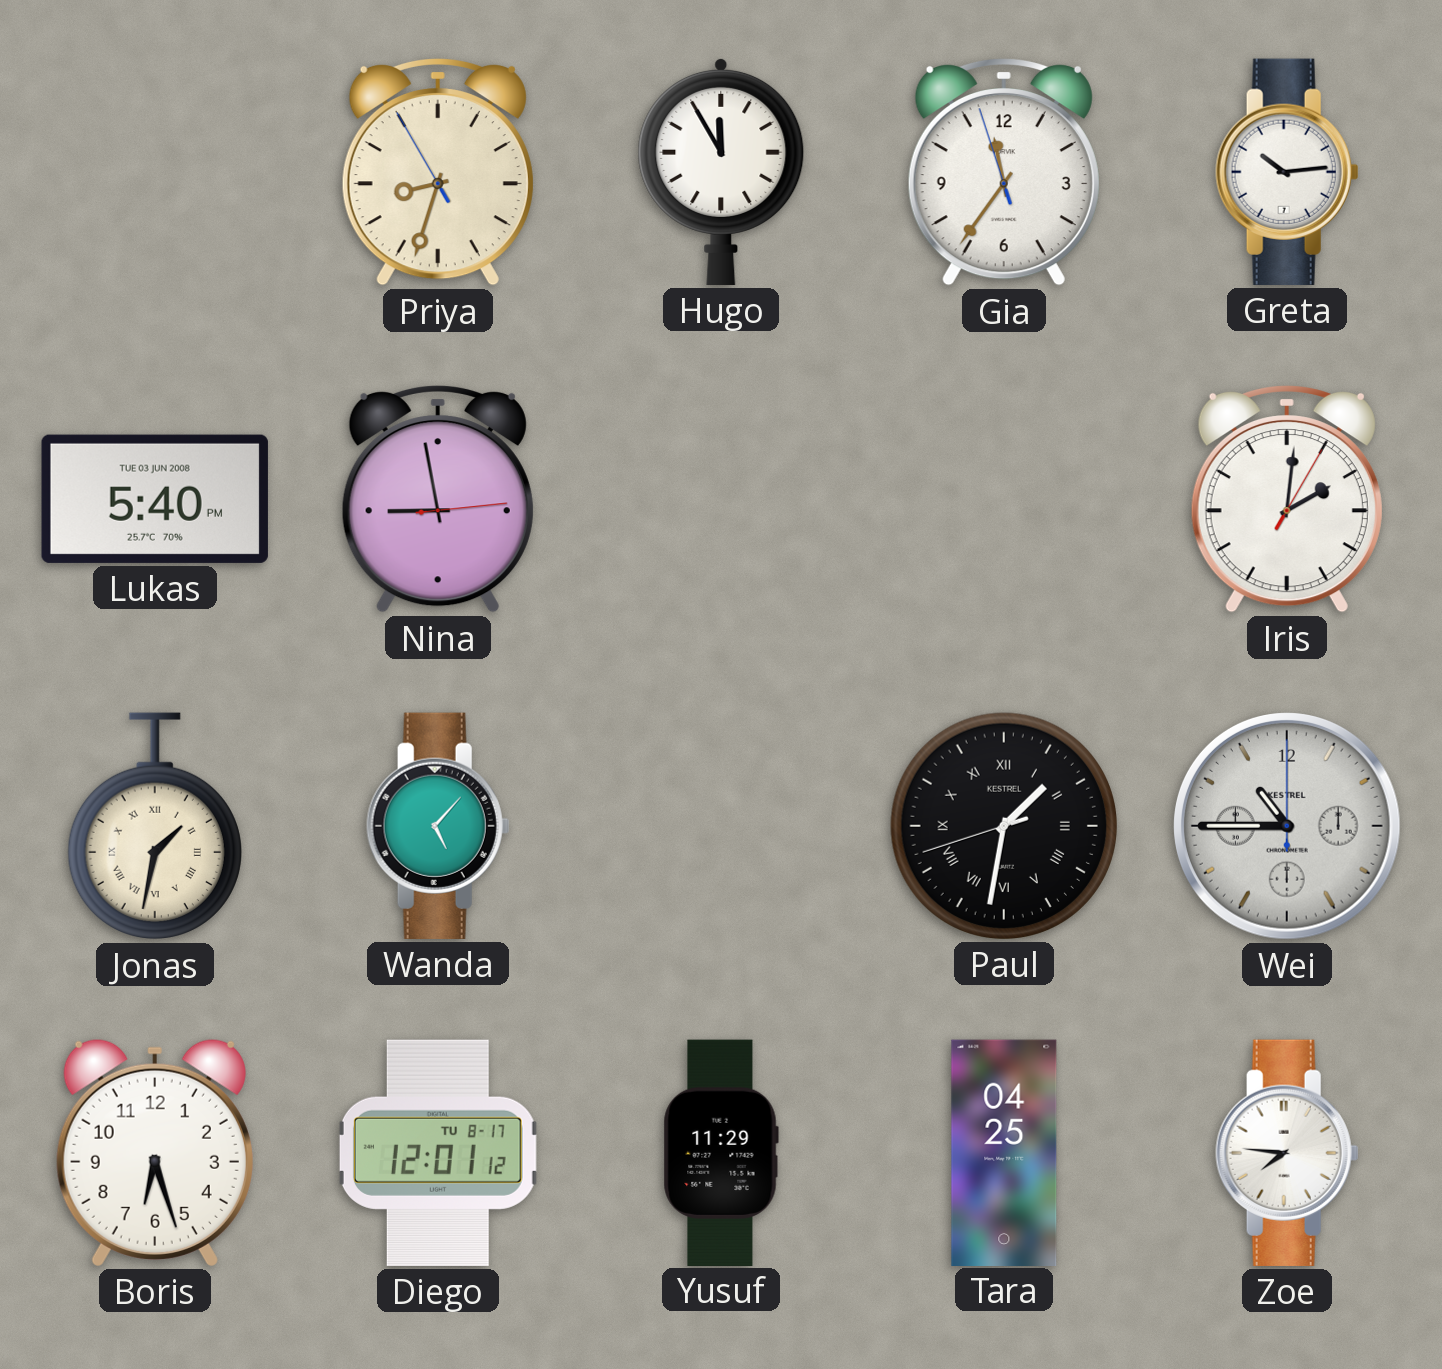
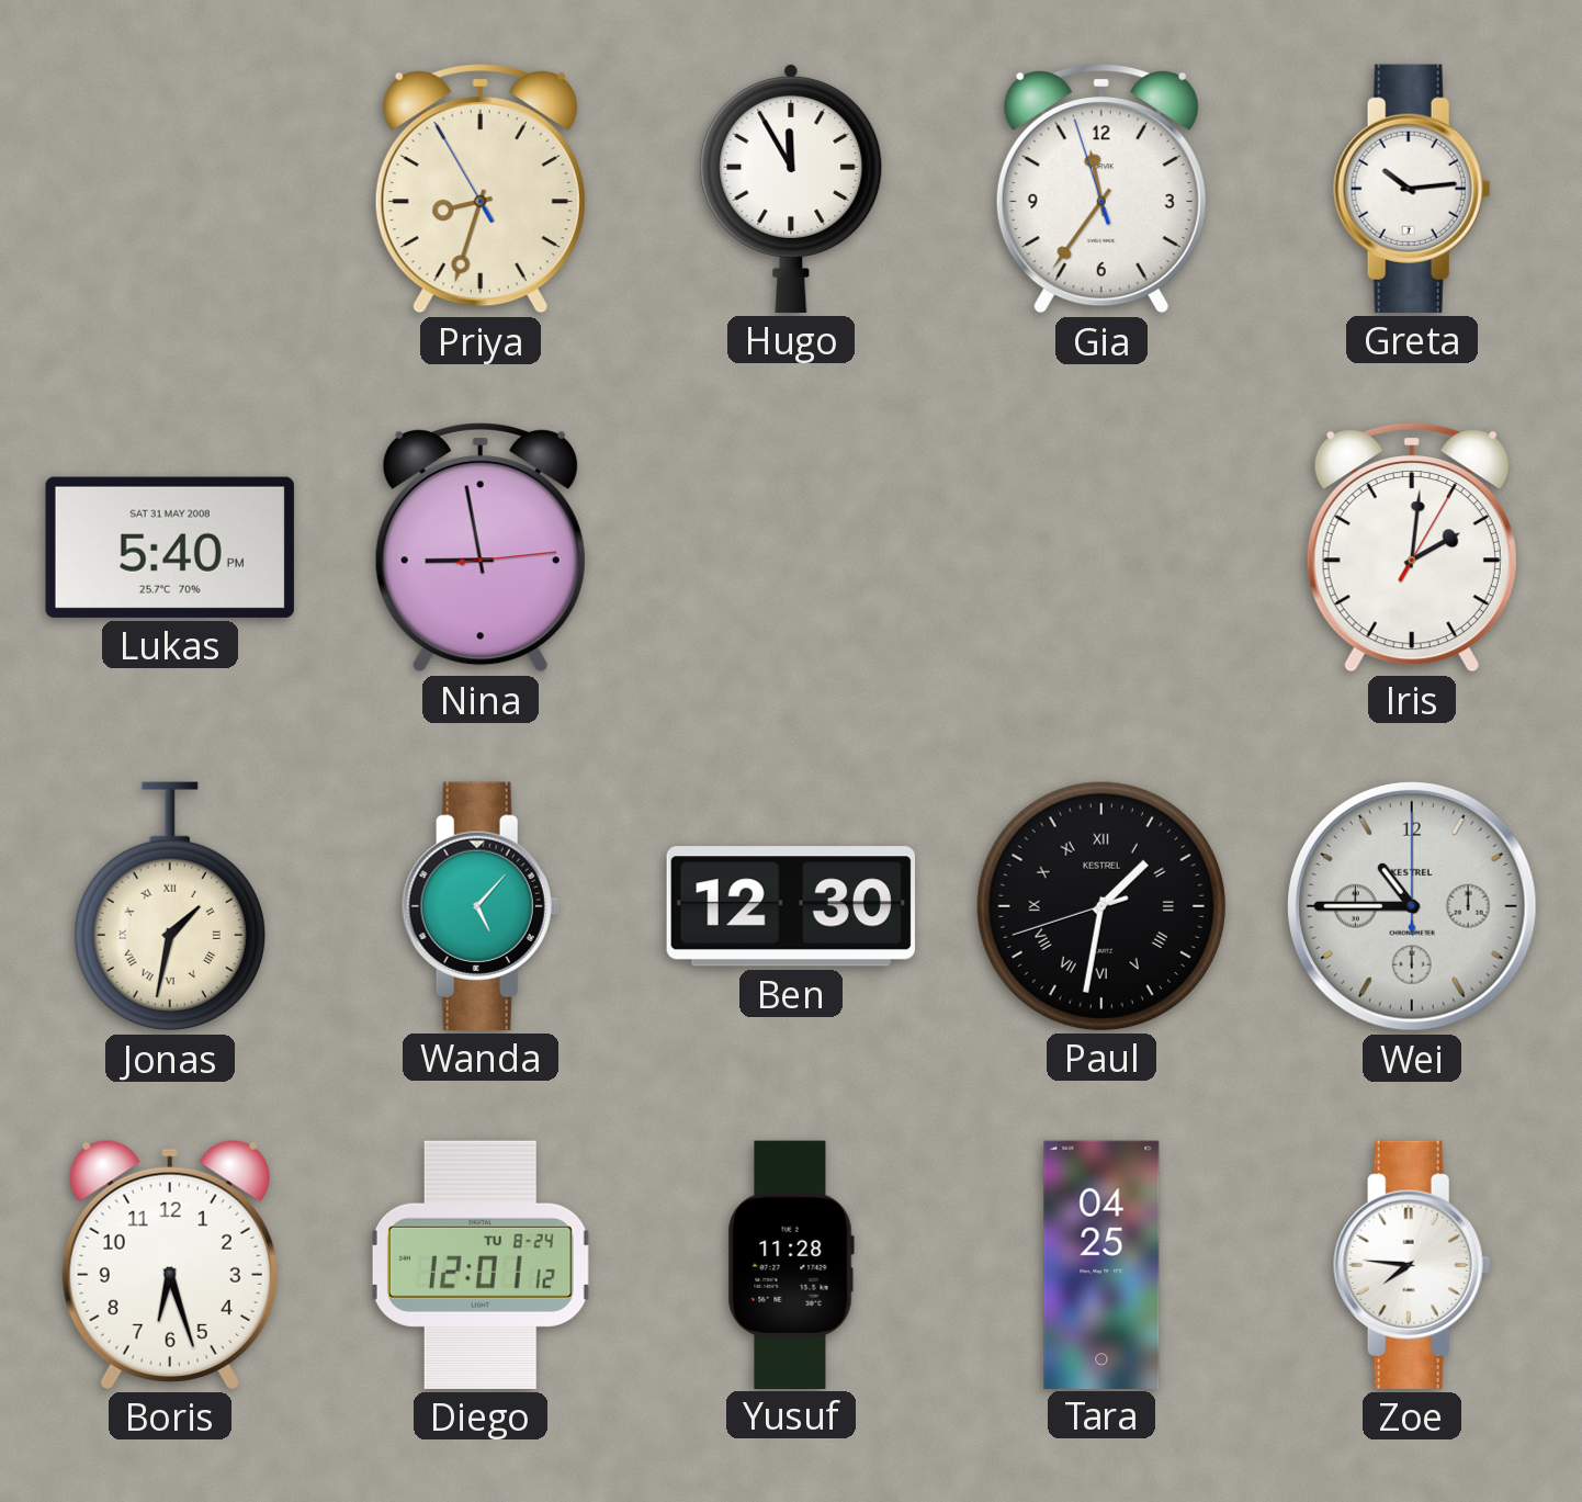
Lukas date: TUE 03 JUN 2008 -> SAT 31 MAY 2008
Ben: none -> 12:30
Diego date: TU 8-17 -> TU 8-24
Yusuf: 11:29 -> 11:28
